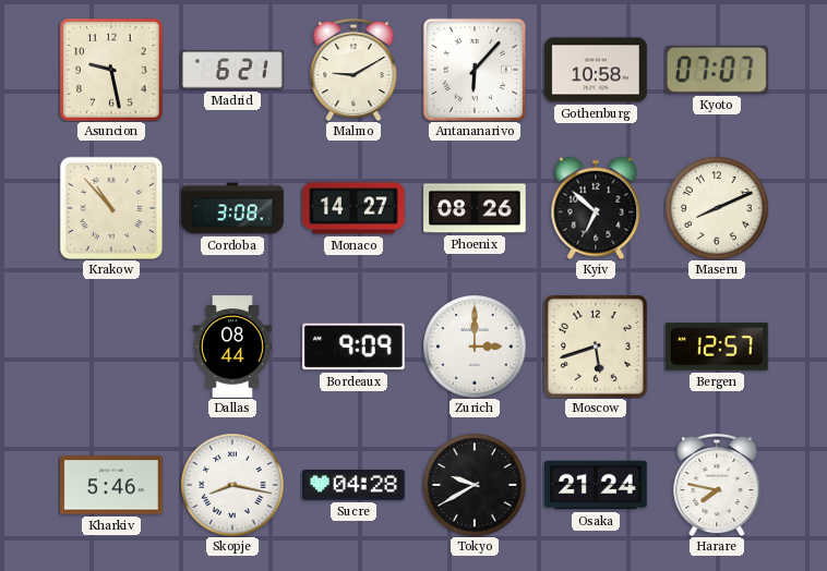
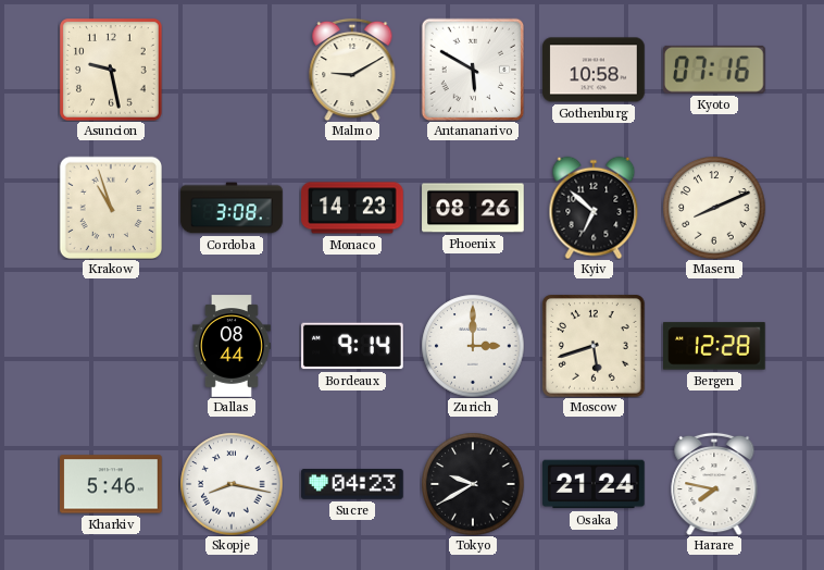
Madrid: 6:21 -> none
Antananarivo: 6:07 -> 5:50
Kyoto: 07:07 -> 07:16
Krakow: 10:53 -> 10:57
Monaco: 14:27 -> 14:23
Bordeaux: 9:09 -> 9:14
Bergen: 12:57 -> 12:28
Sucre: 04:28 -> 04:23
